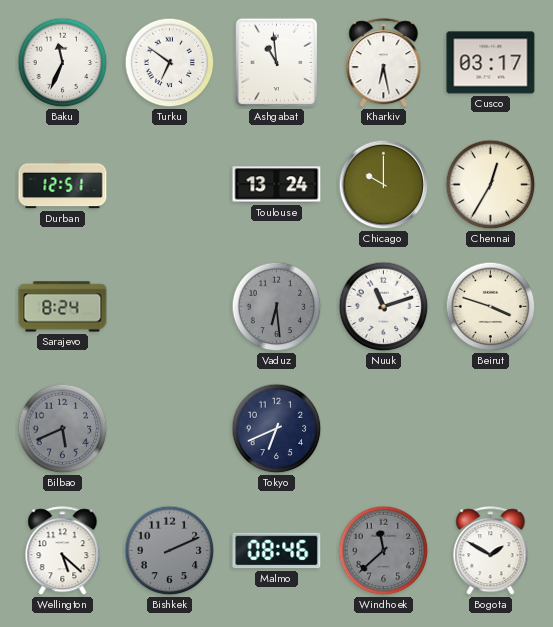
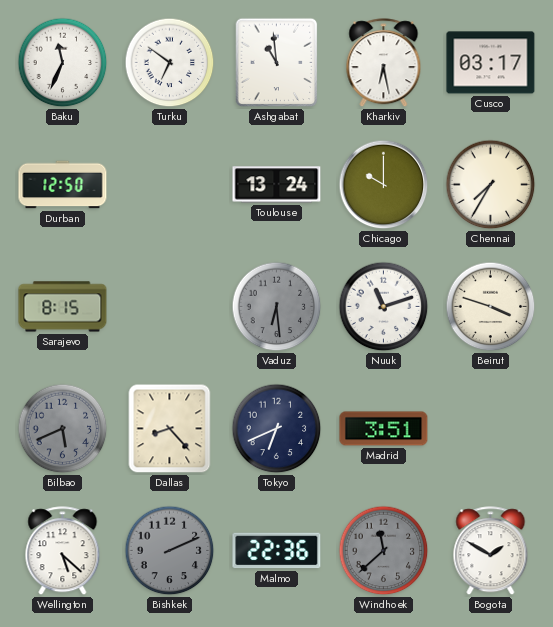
Durban: 12:51 -> 12:50
Chennai: 12:35 -> 7:35
Sarajevo: 8:24 -> 8:15
Dallas: none -> 8:23
Madrid: none -> 3:51
Malmo: 08:46 -> 22:36
